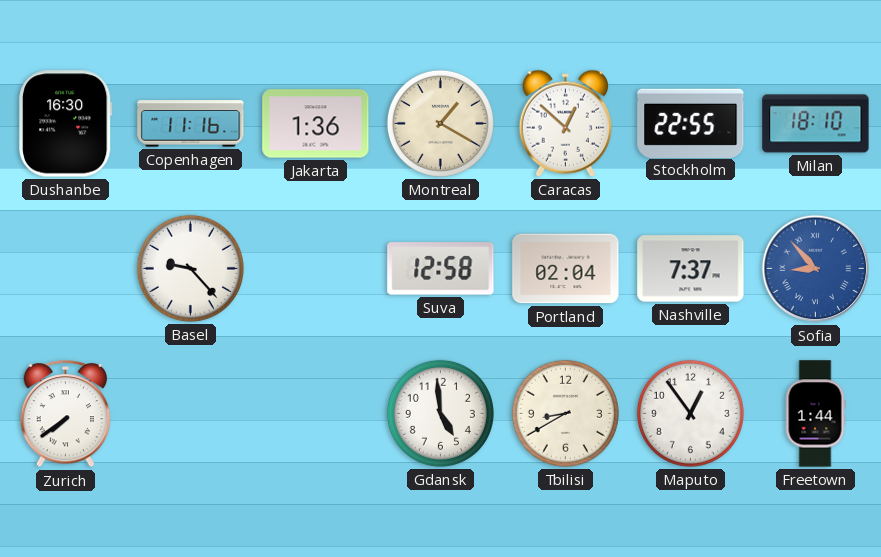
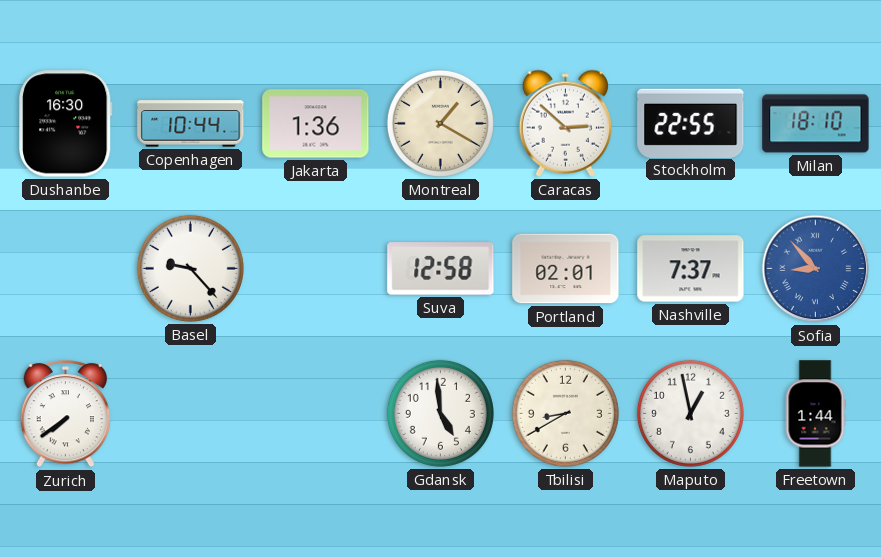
Copenhagen: 11:16 -> 10:44
Caracas: 12:52 -> 2:52
Portland: 02:04 -> 02:01
Maputo: 12:54 -> 12:58
